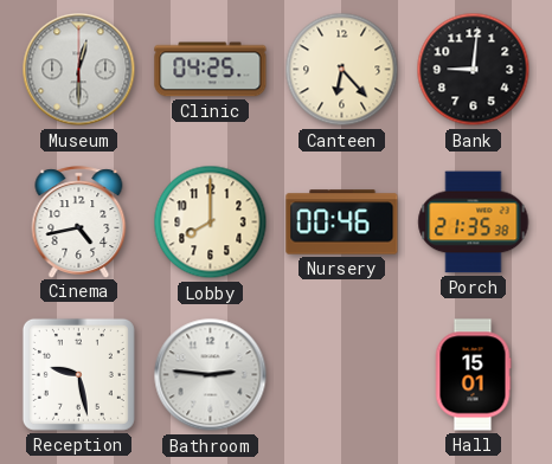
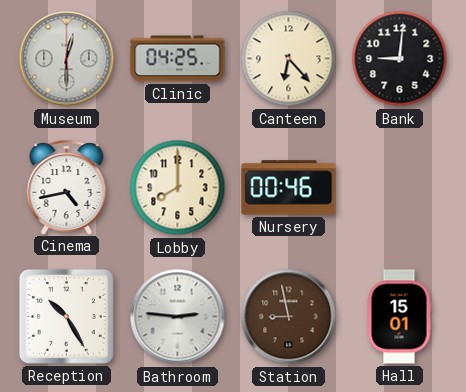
Porch: 21:35 -> none
Reception: 9:28 -> 10:25
Station: none -> 8:58
